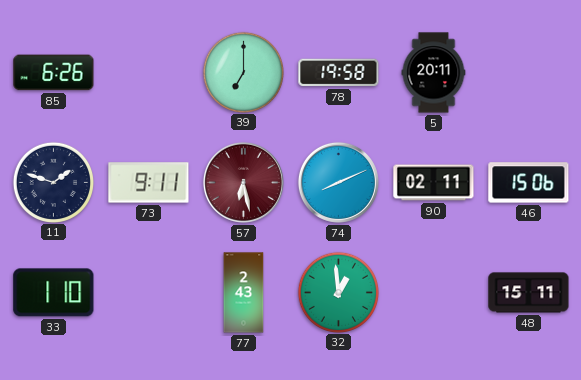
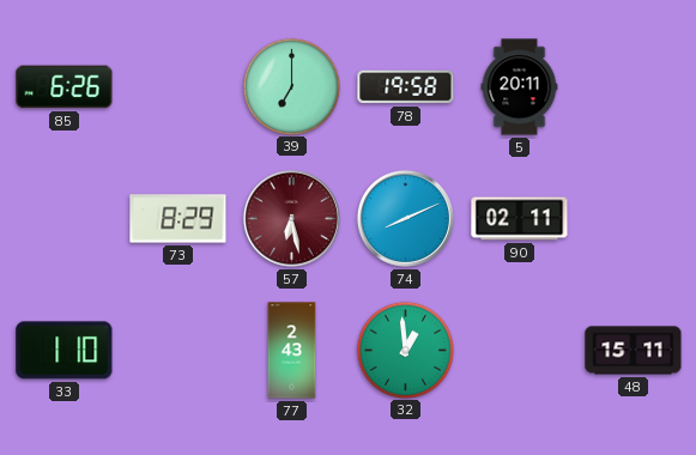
11: 1:48 -> none
73: 9:11 -> 8:29
46: 15:06 -> none
